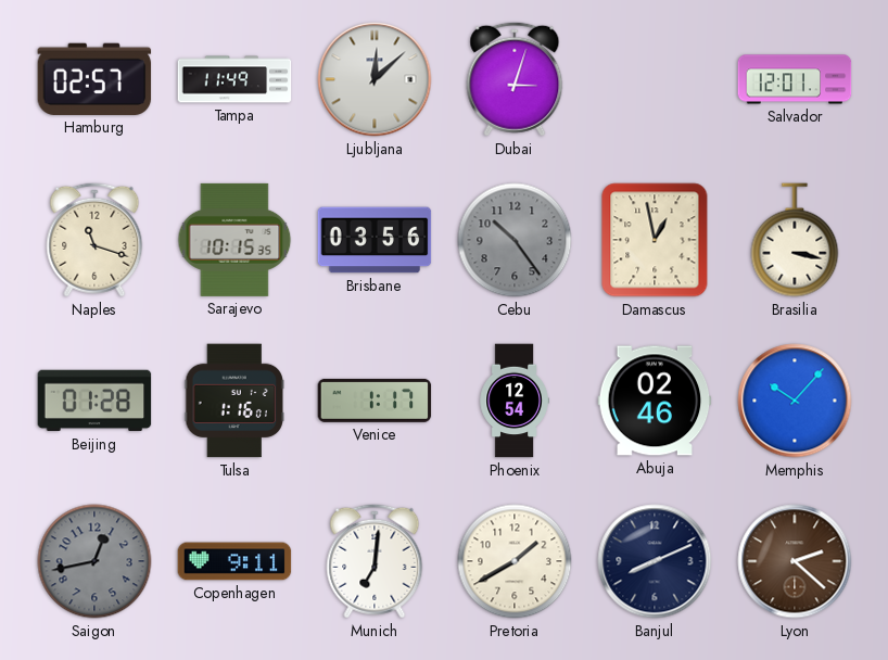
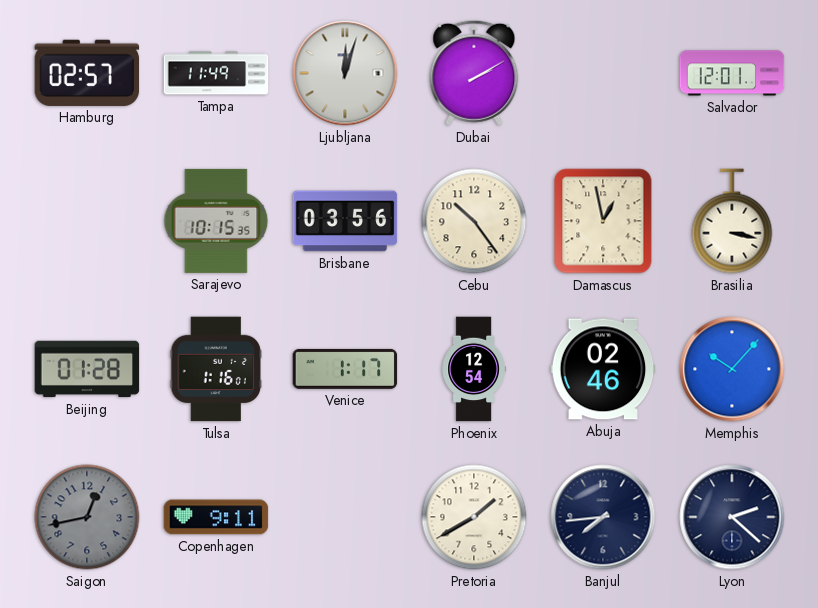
Ljubljana: 12:08 -> 12:03
Dubai: 3:03 -> 2:10
Naples: 11:18 -> none
Cebu dial: grey -> cream
Munich: 7:01 -> none
Banjul: 8:11 -> 7:44
Lyon dial: brown -> navy
